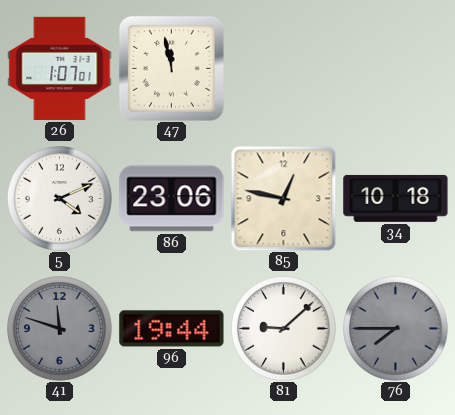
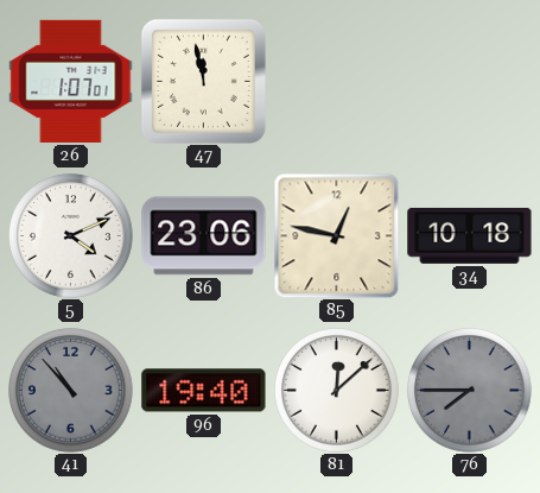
41: 11:48 -> 10:53
96: 19:44 -> 19:40
81: 9:08 -> 12:08
